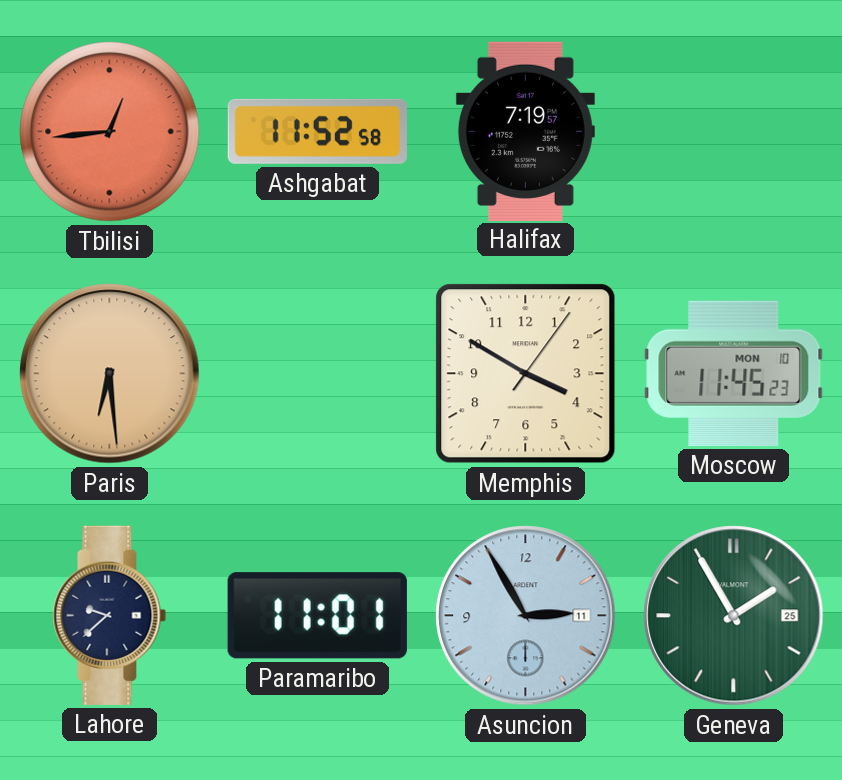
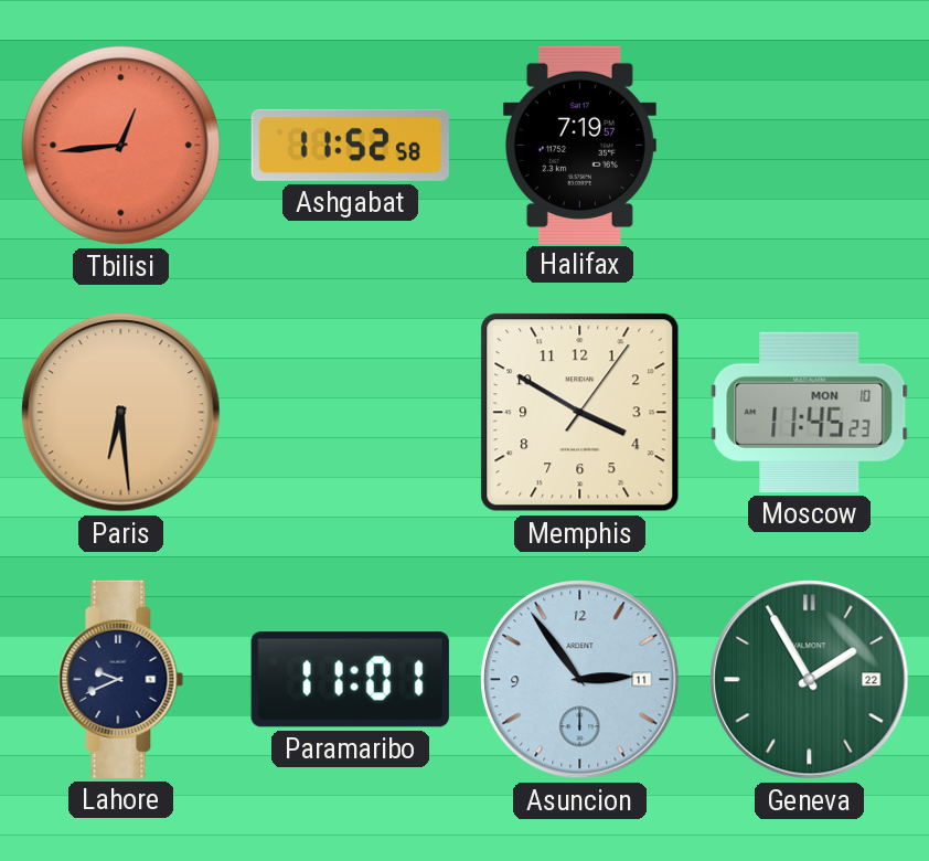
Lahore: 9:38 -> 9:41
Asuncion: 2:55 -> 2:54
Geneva date: 25 -> 22
